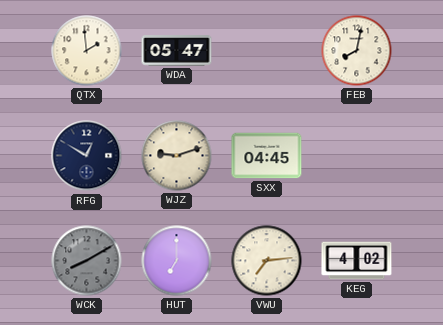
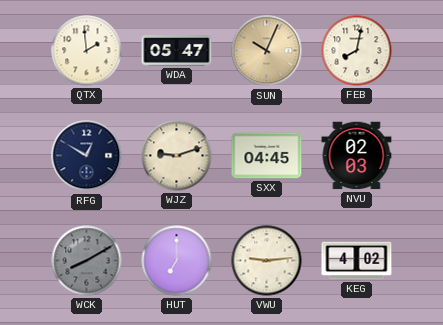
SUN: none -> 10:04
NVU: none -> 02:03
VWU: 7:14 -> 9:14
